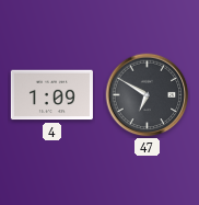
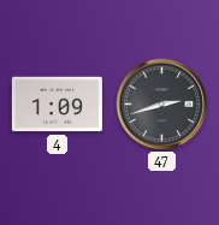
47: 6:50 -> 2:42
